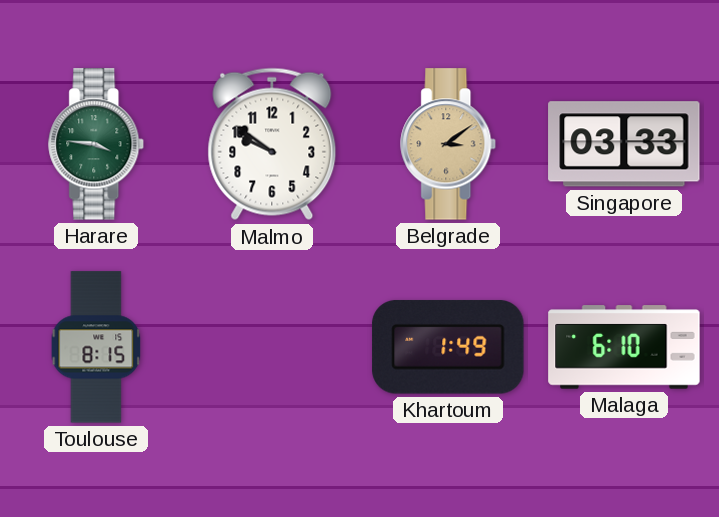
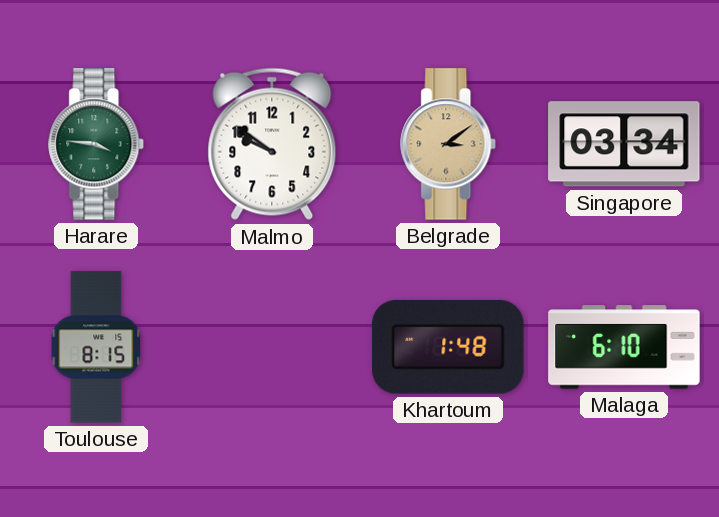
Singapore: 03:33 -> 03:34
Khartoum: 1:49 -> 1:48
